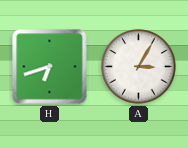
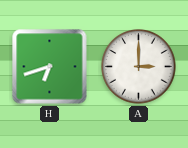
A: 3:05 -> 3:00
